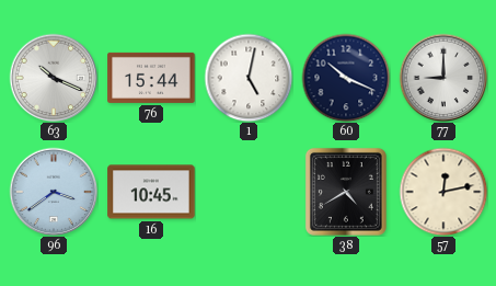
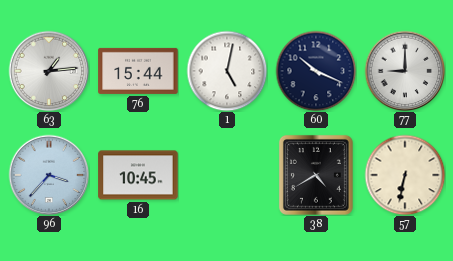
63: 10:19 -> 1:14
96: 3:39 -> 3:37
57: 12:13 -> 6:32
